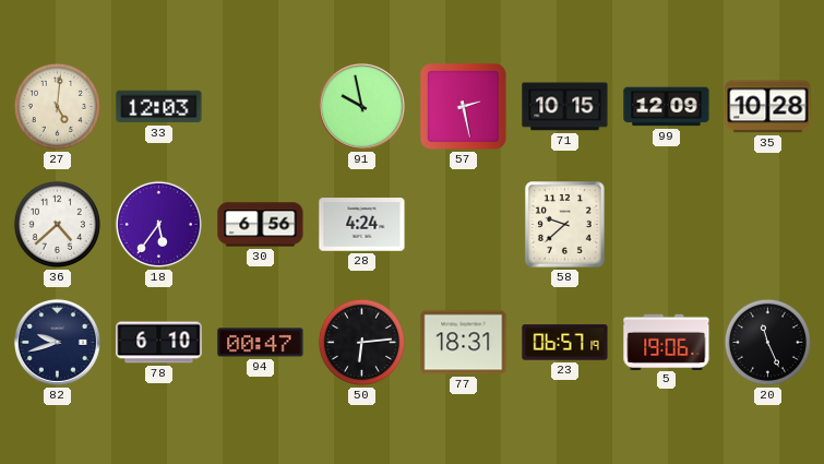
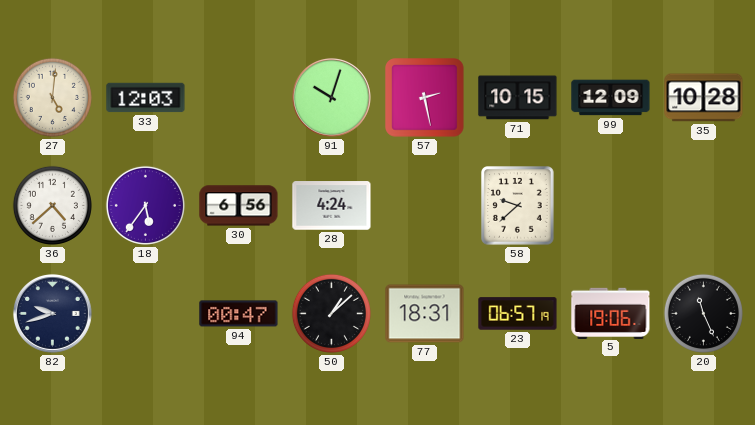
91: 9:58 -> 10:03
78: 6:10 -> none
50: 6:14 -> 1:08
